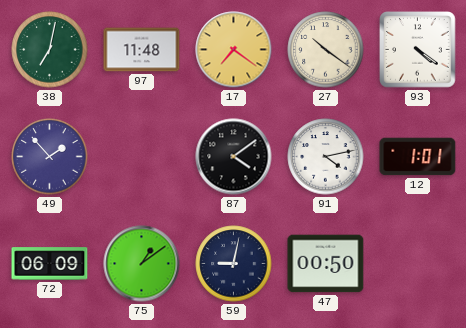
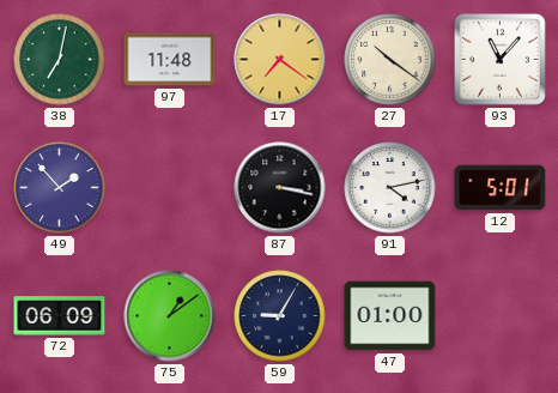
93: 4:21 -> 11:07
87: 4:09 -> 3:17
12: 1:01 -> 5:01
59: 9:02 -> 9:05
47: 00:50 -> 01:00
